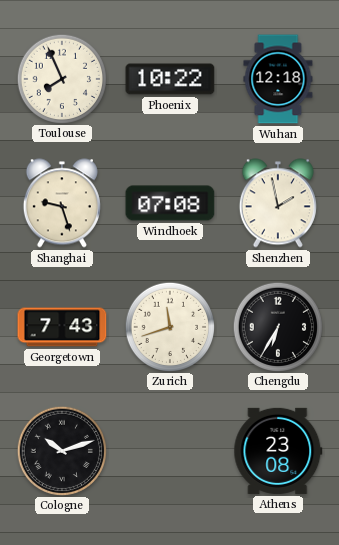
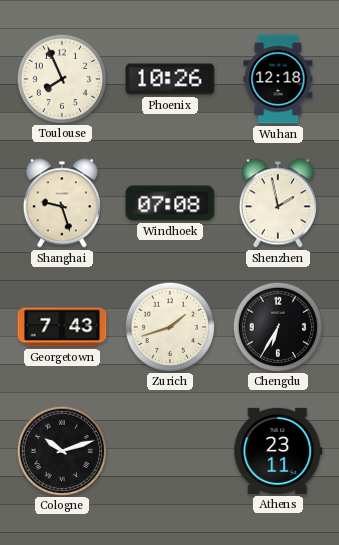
Phoenix: 10:22 -> 10:26
Zurich: 11:42 -> 1:42
Athens: 23:08 -> 23:11
